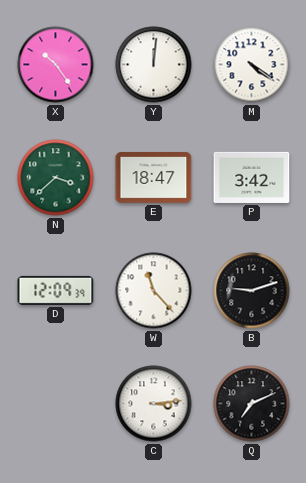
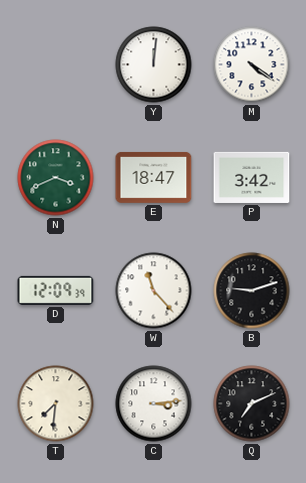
X: 10:24 -> none
N: 3:38 -> 3:41
T: none -> 7:31
